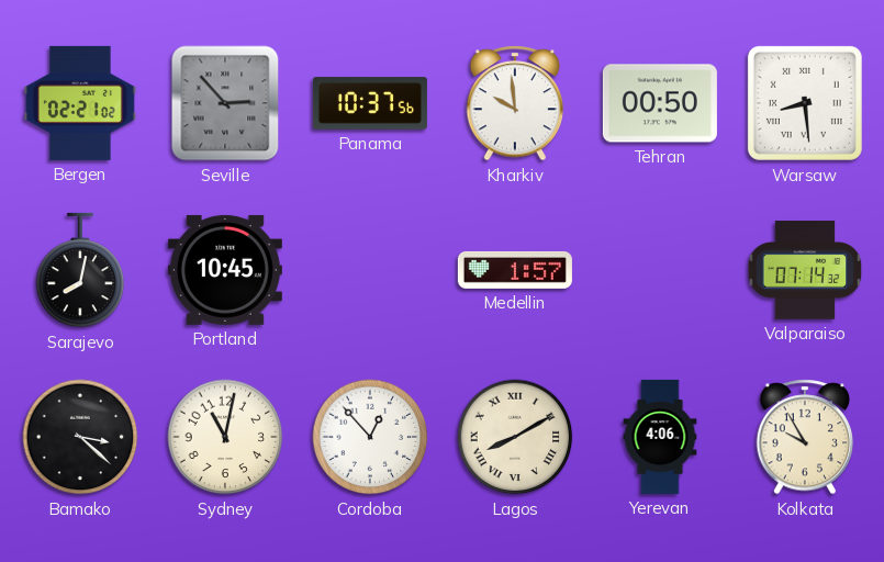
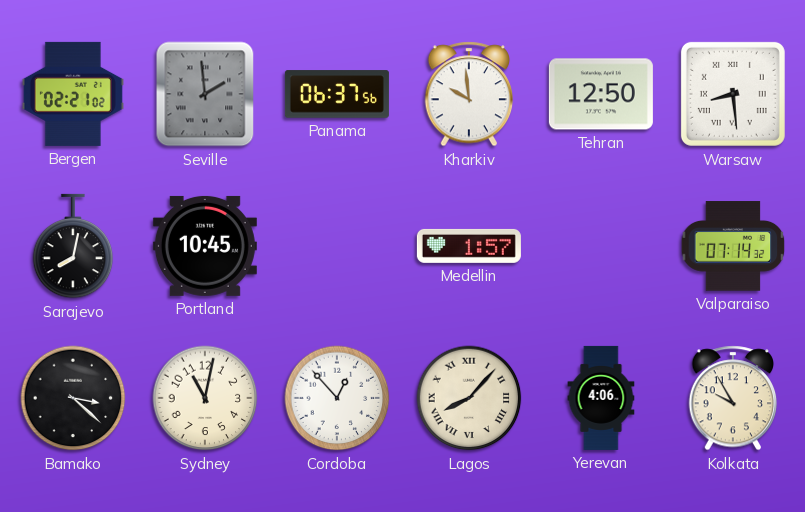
Seville: 2:53 -> 1:59
Panama: 10:37 -> 06:37
Tehran: 00:50 -> 12:50
Lagos: 8:10 -> 8:07
